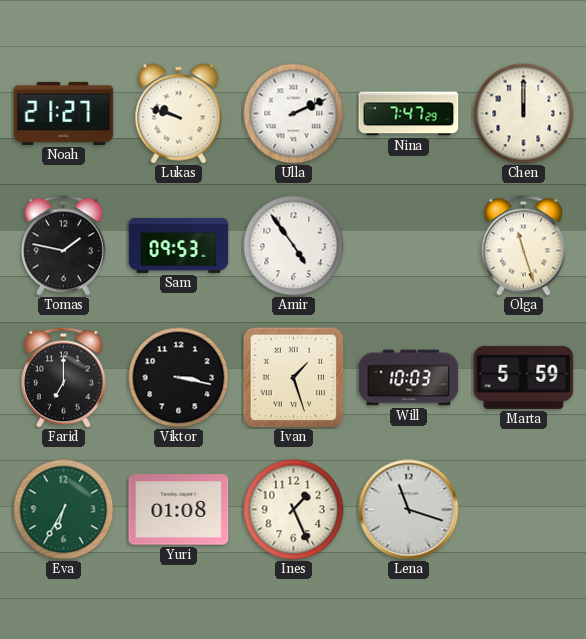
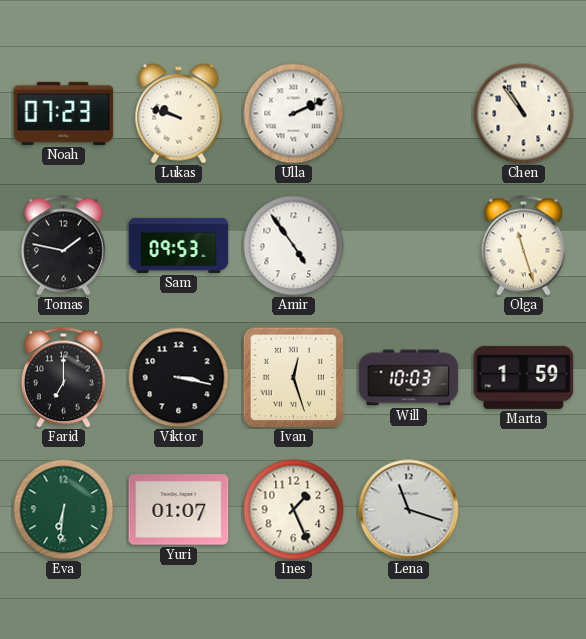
Noah: 21:27 -> 07:23
Nina: 7:47 -> none
Chen: 12:00 -> 10:54
Ivan: 1:27 -> 12:27
Marta: 5:59 -> 1:59
Eva: 6:35 -> 6:31
Yuri: 01:08 -> 01:07
